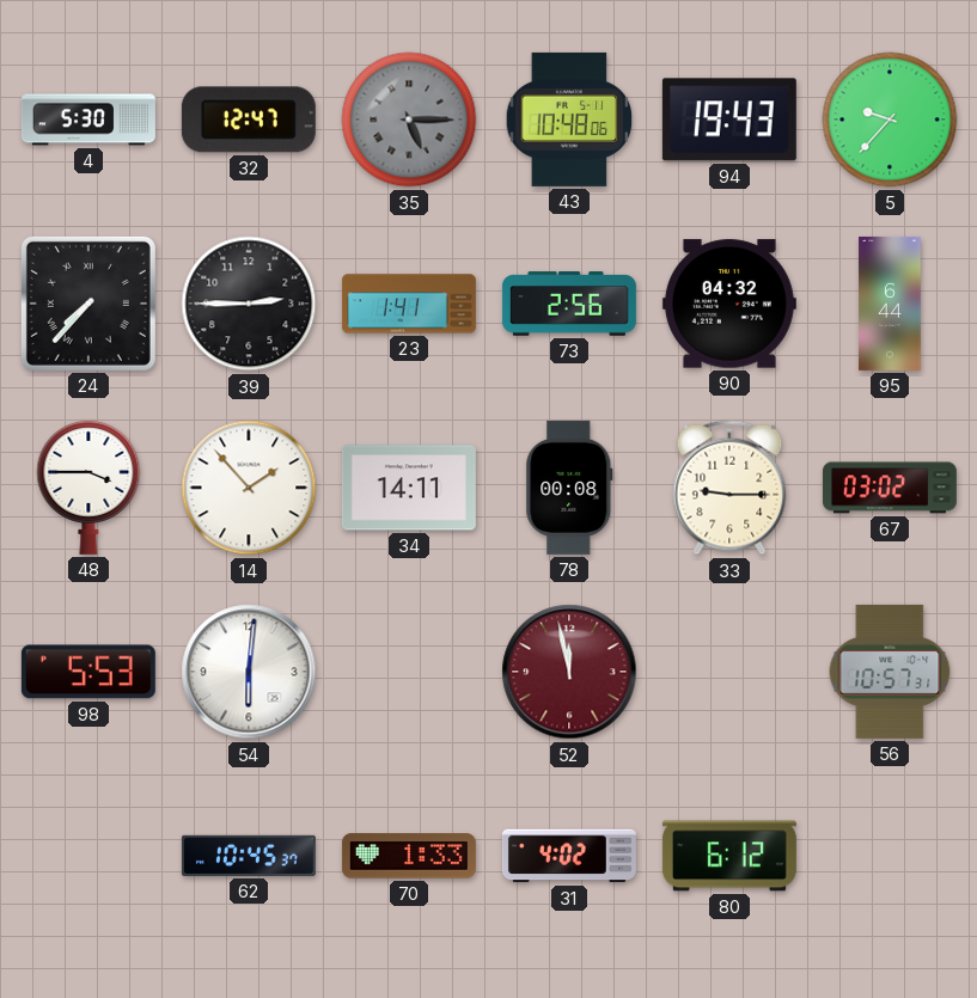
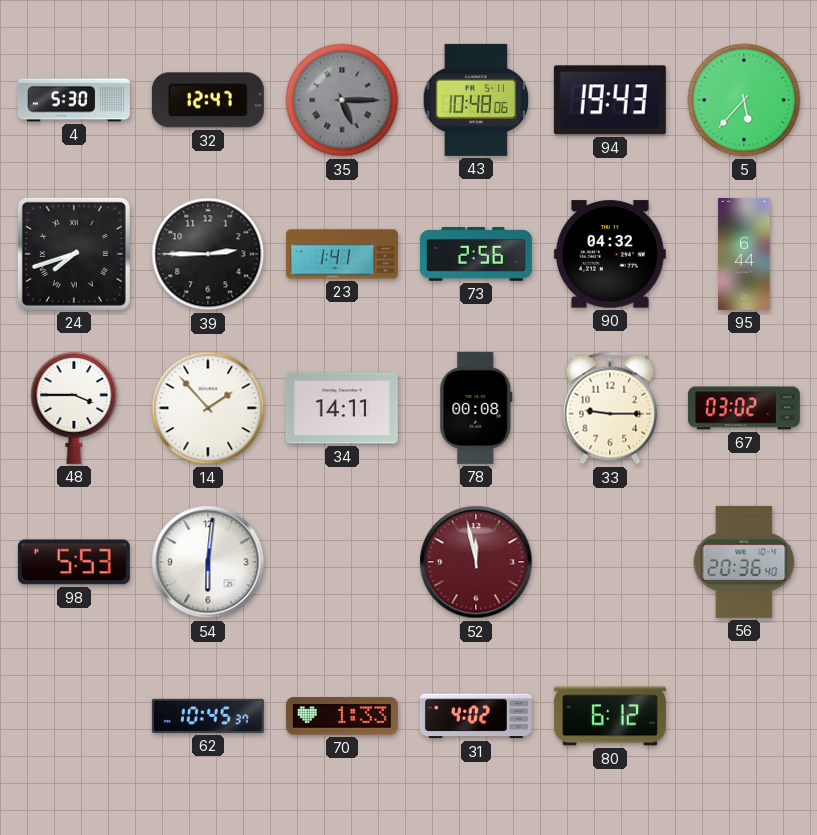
5: 9:37 -> 5:37
24: 7:37 -> 7:42
56: 10:57 -> 20:36
